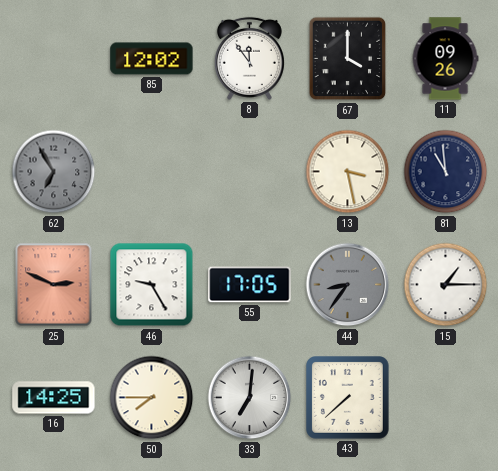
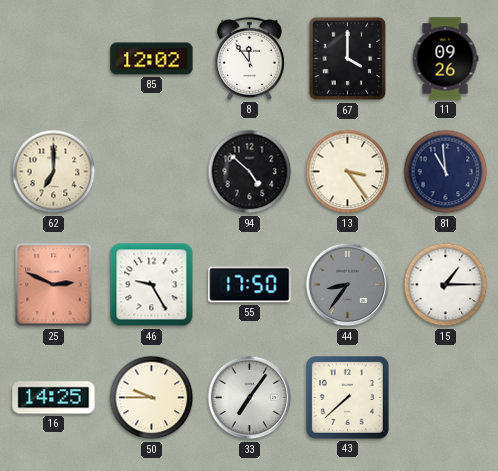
62: 6:55 -> 7:00
62 dial: grey -> cream
94: none -> 4:52
13: 3:28 -> 3:24
55: 17:05 -> 17:50
50: 7:45 -> 9:45
33: 7:01 -> 7:06
